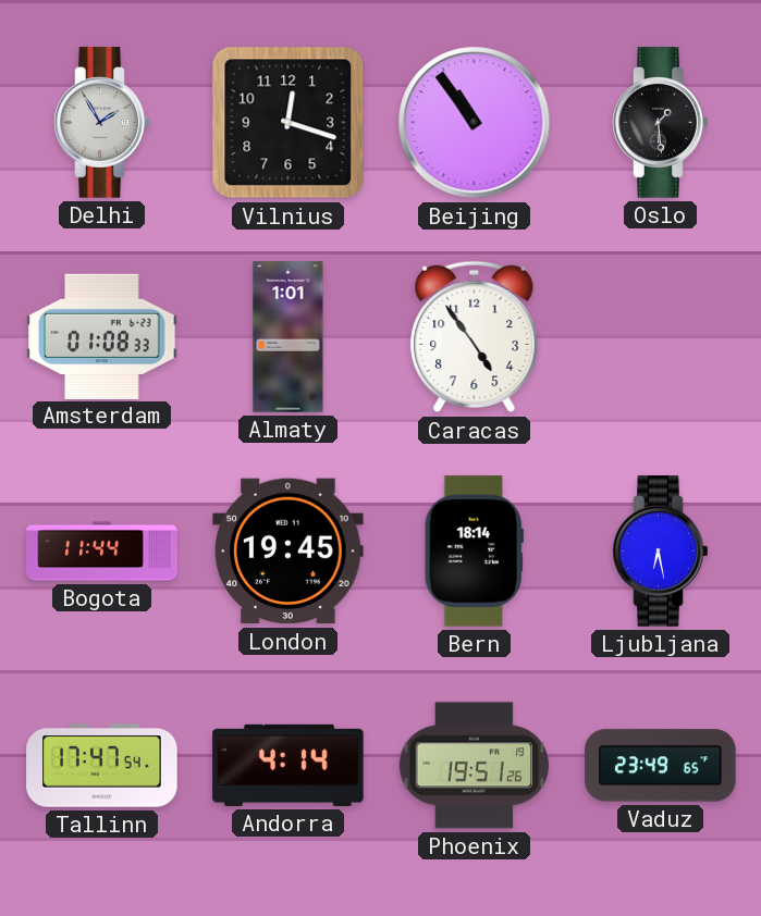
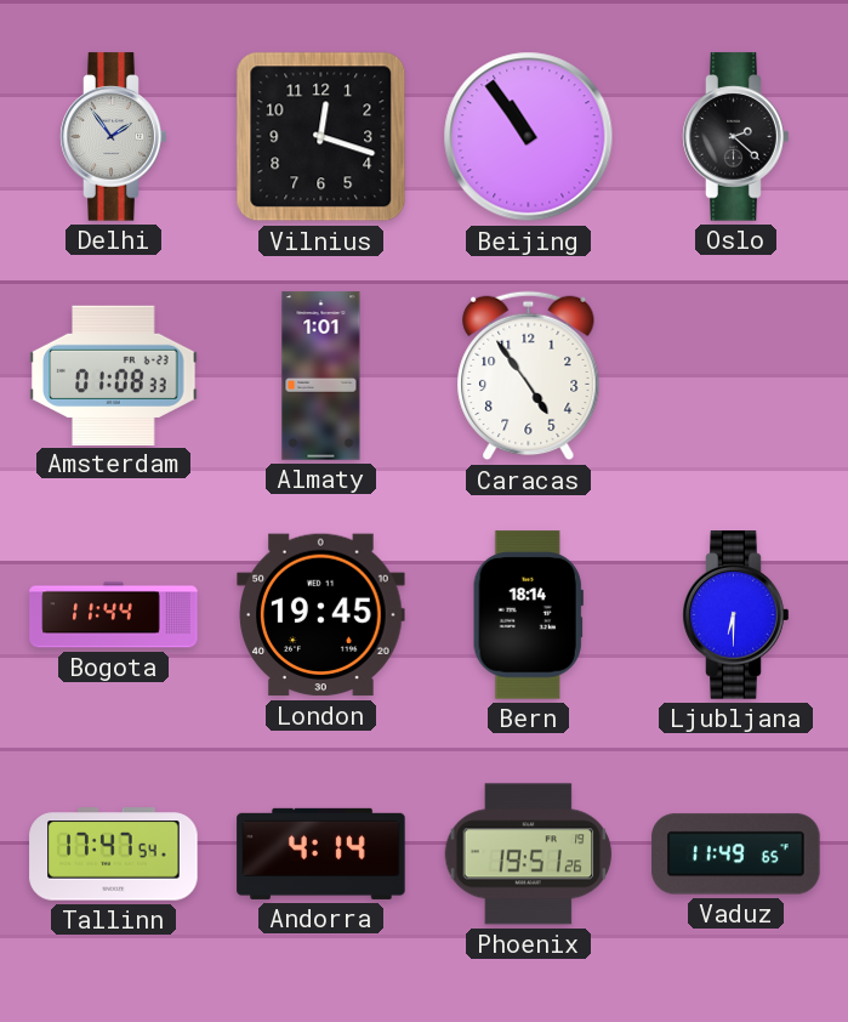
Delhi: 1:55 -> 1:54
Oslo: 1:29 -> 2:22
Ljubljana: 6:28 -> 6:30
Vaduz: 23:49 -> 11:49
